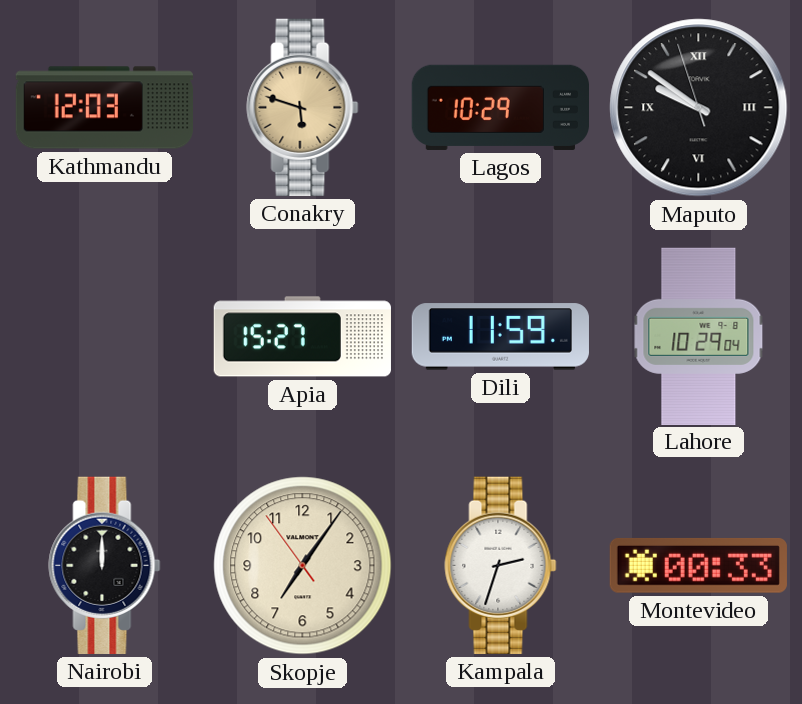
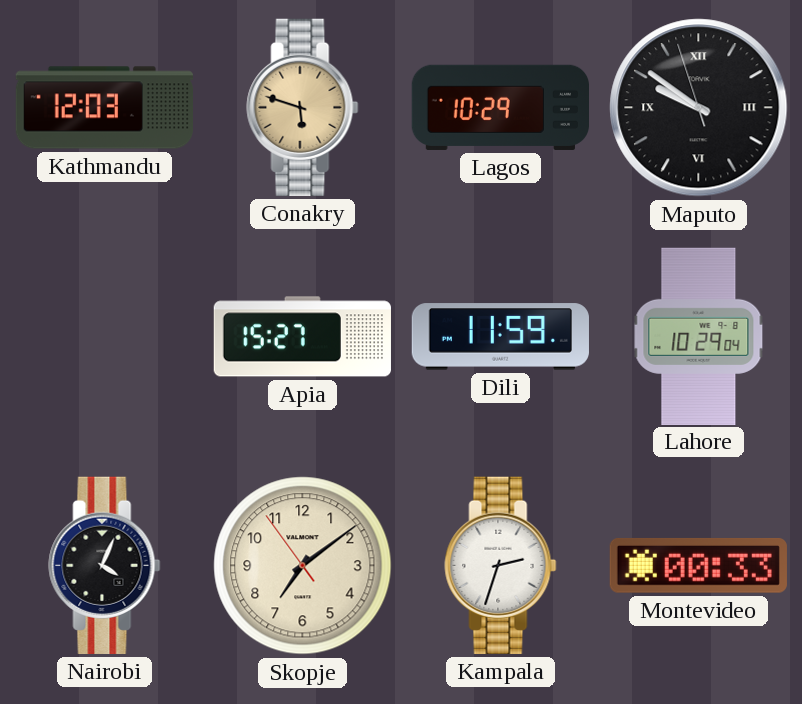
Nairobi: 12:00 -> 4:04
Skopje: 7:05 -> 7:08
